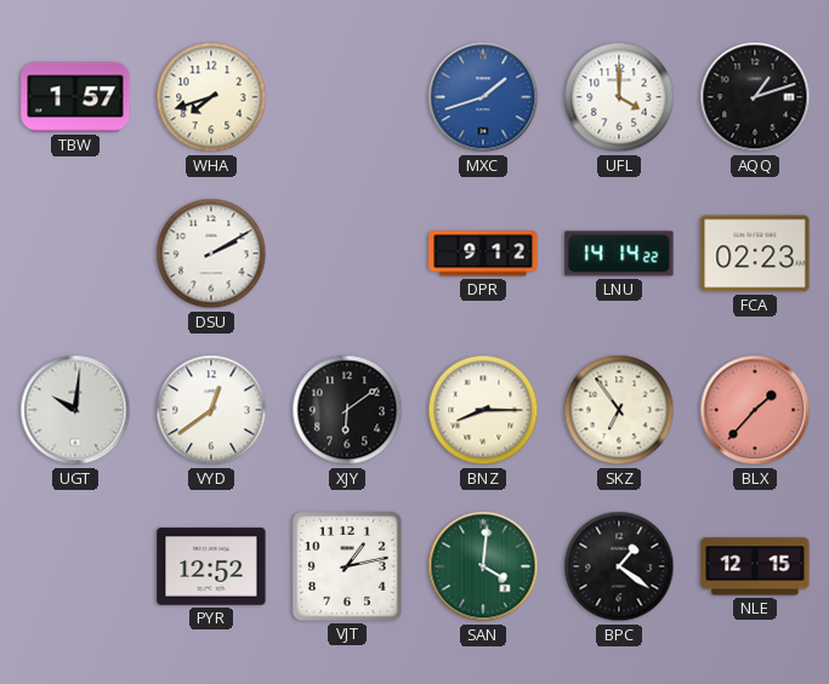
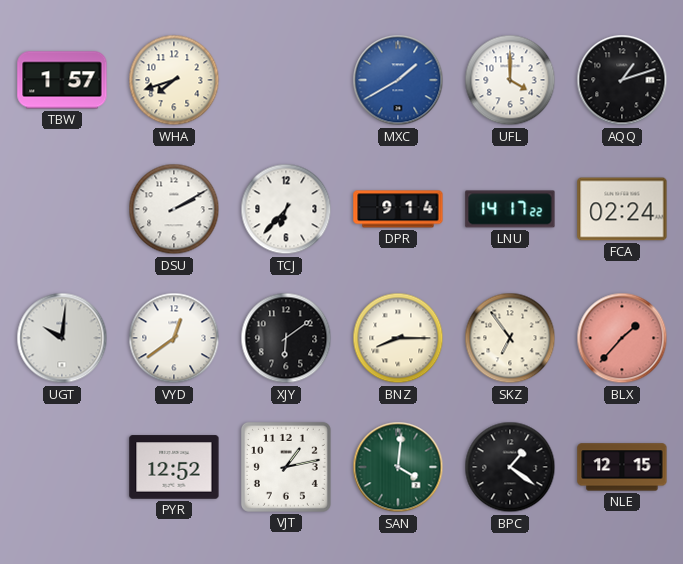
MXC: 1:42 -> 1:40
TCJ: none -> 6:37
DPR: 9:12 -> 9:14
LNU: 14:14 -> 14:17
FCA: 02:23 -> 02:24
